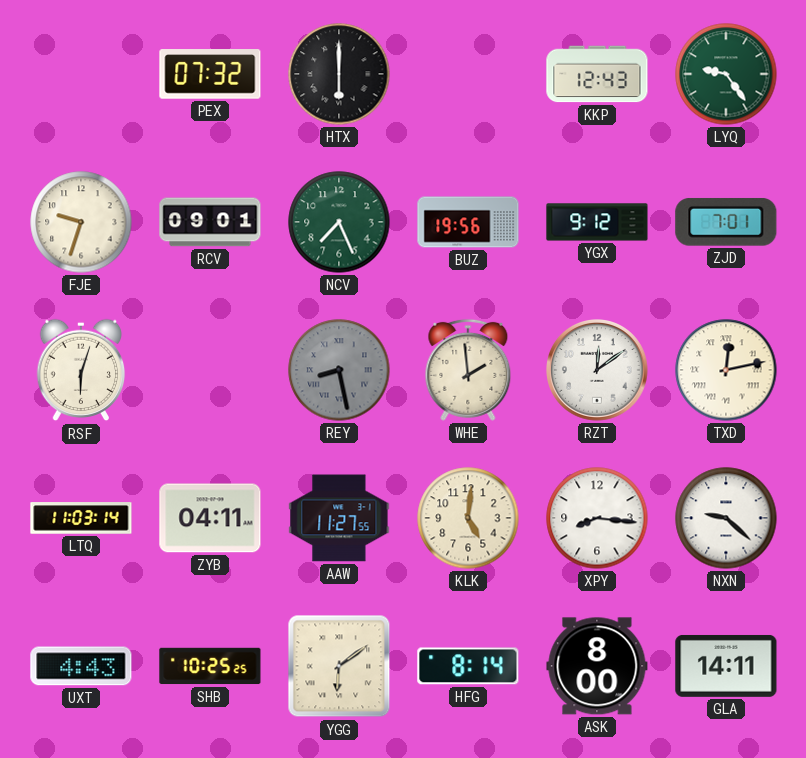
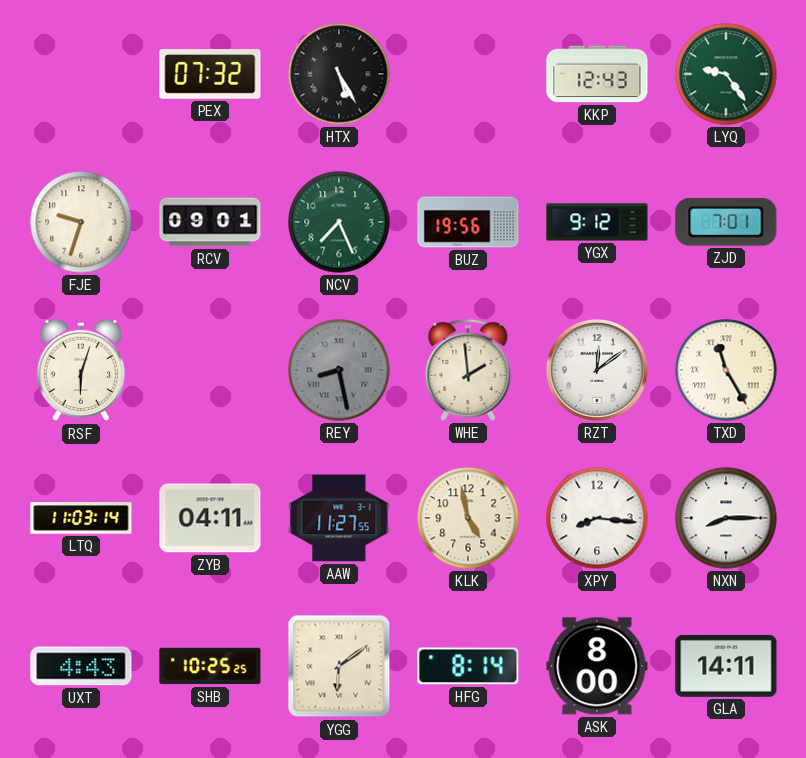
HTX: 6:00 -> 5:25
TXD: 12:13 -> 11:25
KLK: 5:01 -> 4:58
NXN: 9:22 -> 8:15
